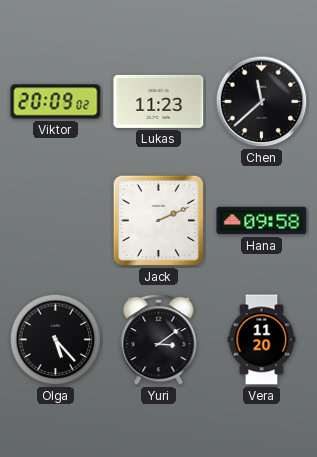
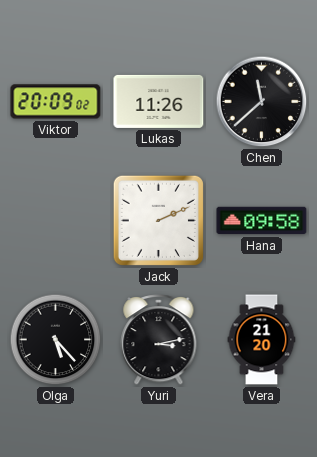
Lukas: 11:23 -> 11:26
Yuri: 3:09 -> 3:13
Vera: 11:20 -> 21:20
